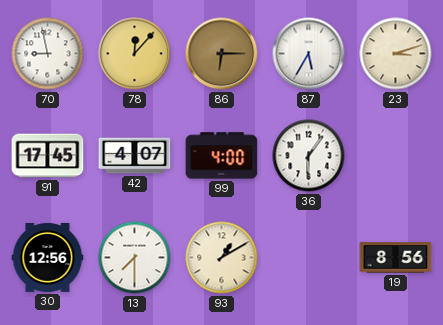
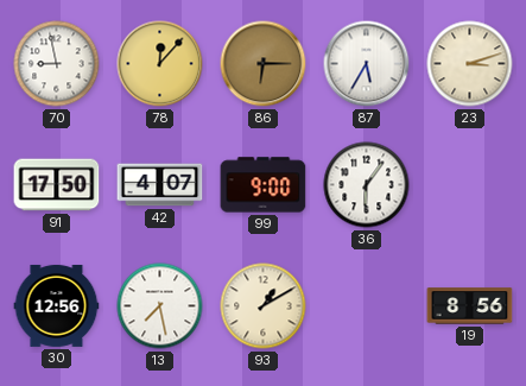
91: 17:45 -> 17:50
99: 4:00 -> 9:00
13: 7:30 -> 7:28
